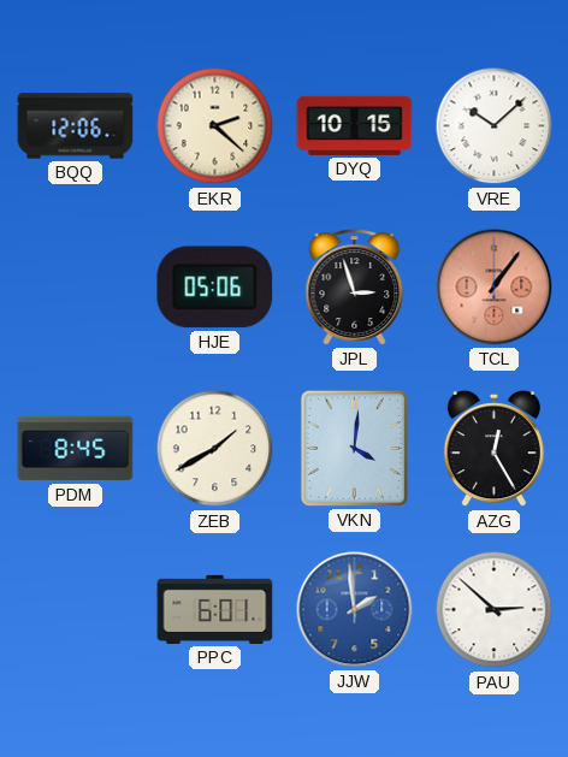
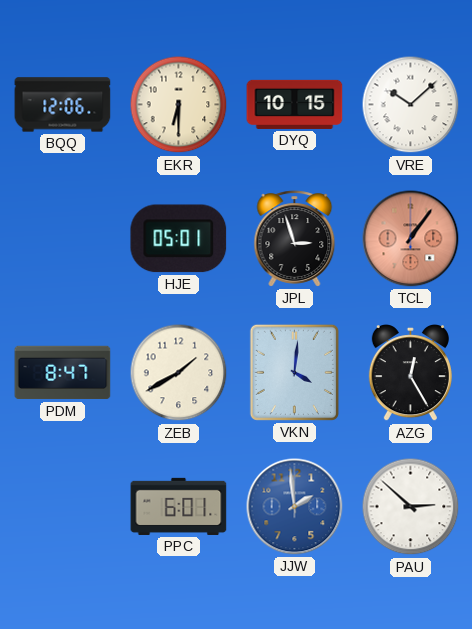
EKR: 2:22 -> 6:30
HJE: 05:06 -> 05:01
PDM: 8:45 -> 8:47
